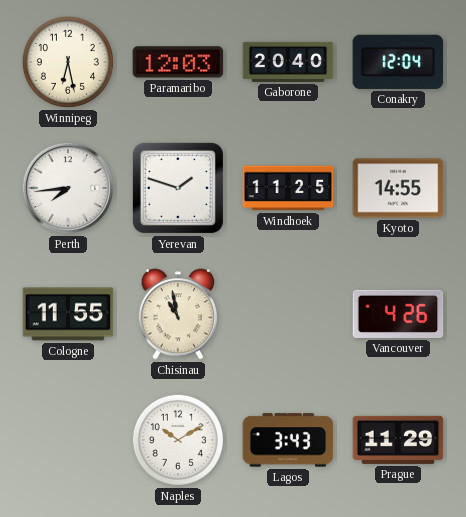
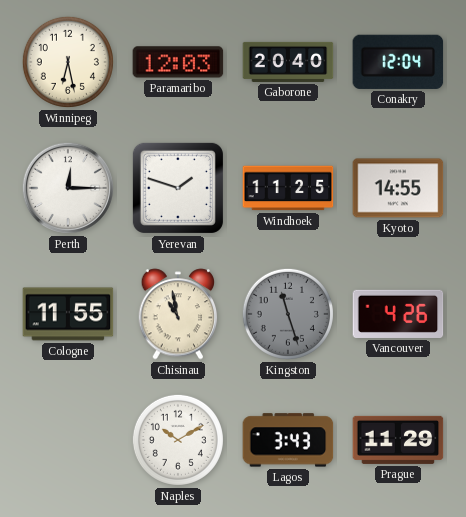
Perth: 7:44 -> 12:15
Kingston: none -> 11:27
